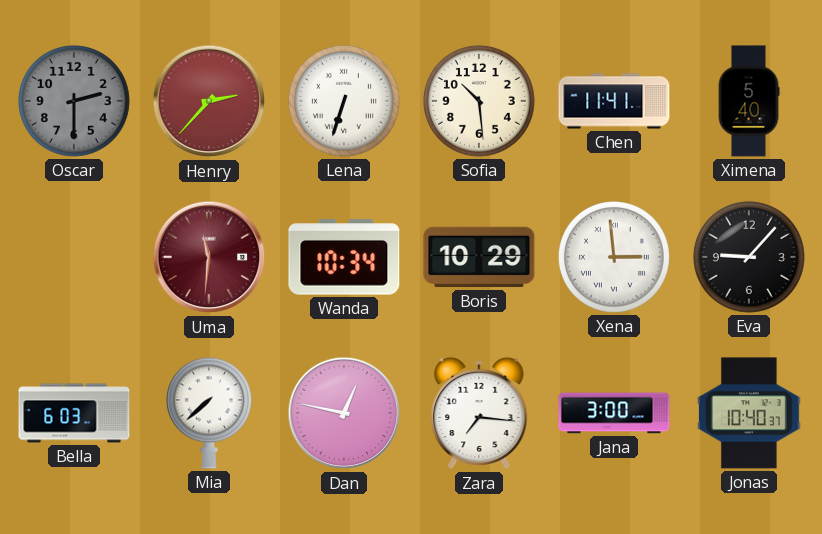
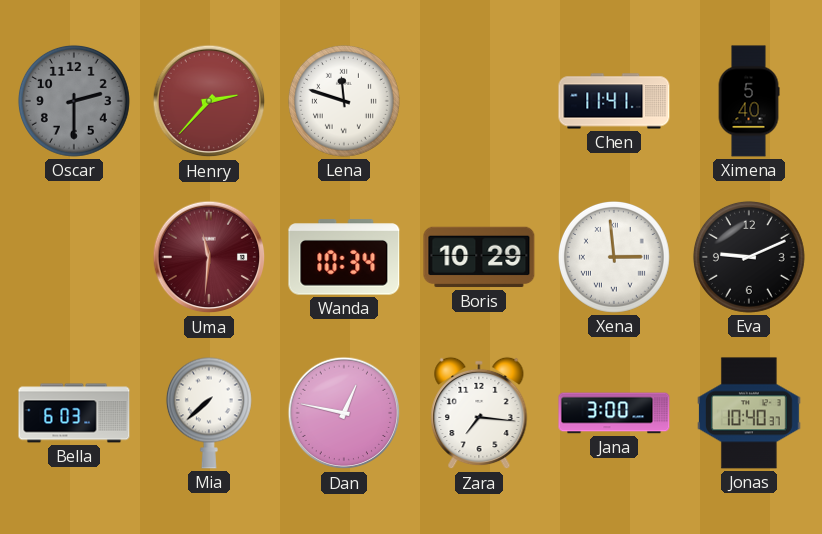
Lena: 6:33 -> 11:48
Sofia: 10:29 -> none
Eva: 9:07 -> 9:11
